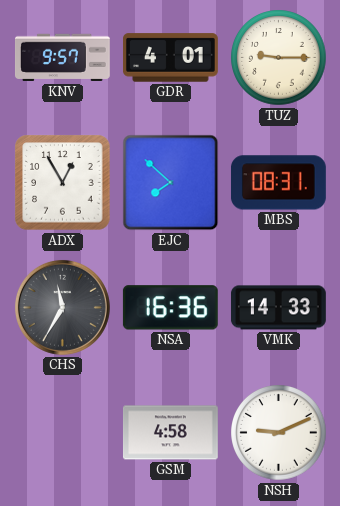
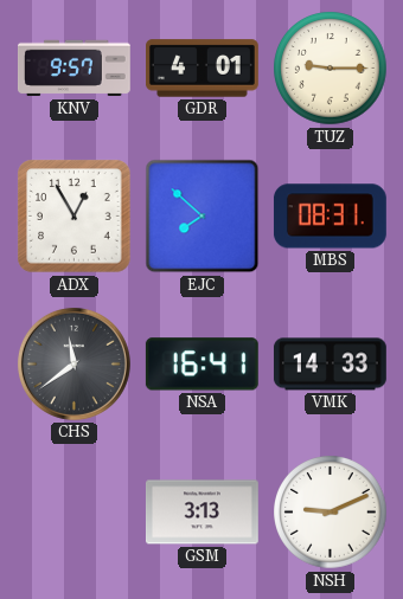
CHS: 11:35 -> 11:39
NSA: 16:36 -> 16:41
GSM: 4:58 -> 3:13
